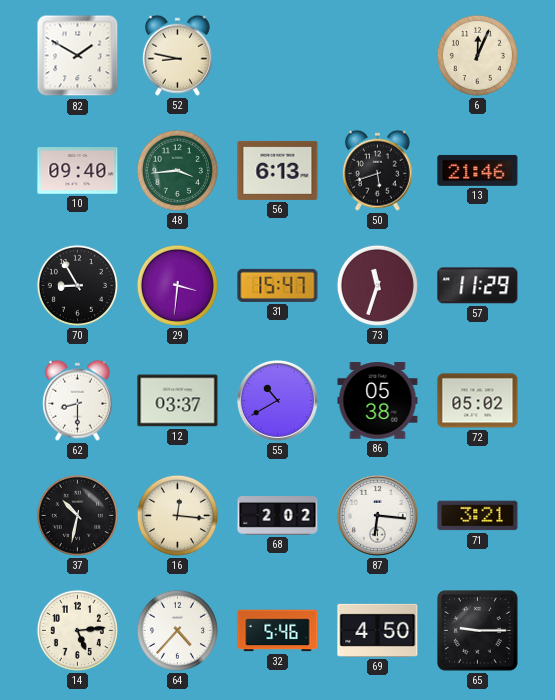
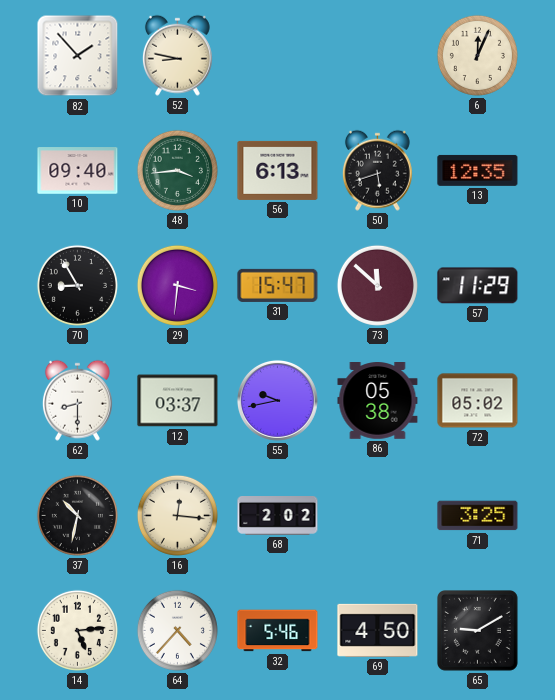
82: 1:50 -> 1:53
13: 21:46 -> 12:35
73: 11:33 -> 11:52
55: 10:40 -> 9:43
87: 6:16 -> none
71: 3:21 -> 3:25
65: 9:15 -> 9:10
